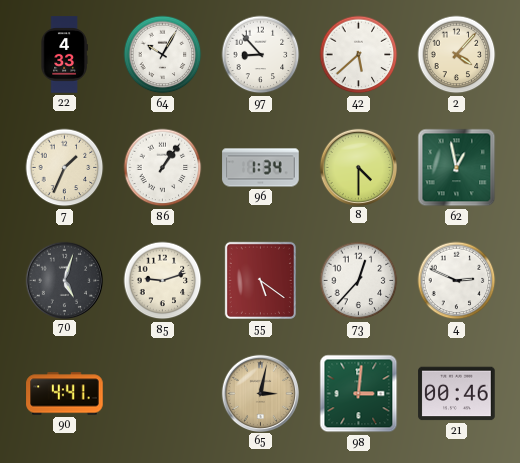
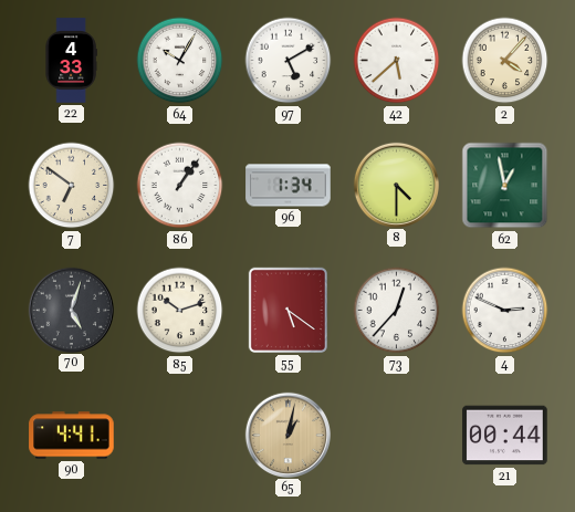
97: 8:53 -> 5:10
7: 1:34 -> 6:51
85: 9:12 -> 10:12
65: 3:02 -> 1:02
98: 3:01 -> none
21: 00:46 -> 00:44
